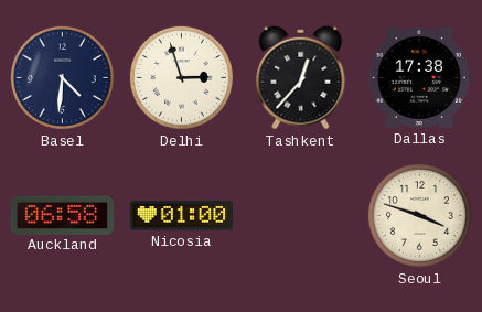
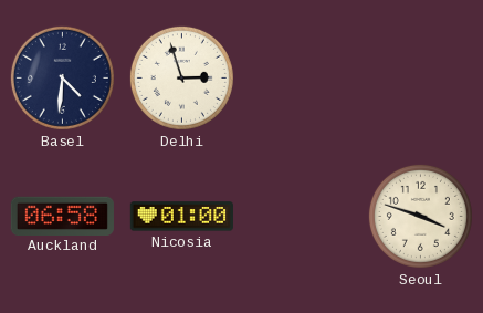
Tashkent: 12:37 -> none
Dallas: 17:38 -> none
